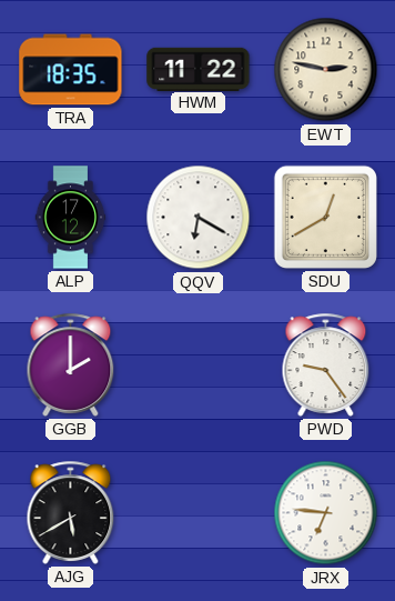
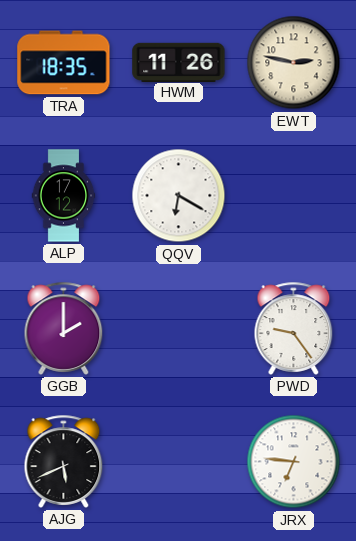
HWM: 11:22 -> 11:26
SDU: 12:40 -> none
AJG: 5:40 -> 5:41
